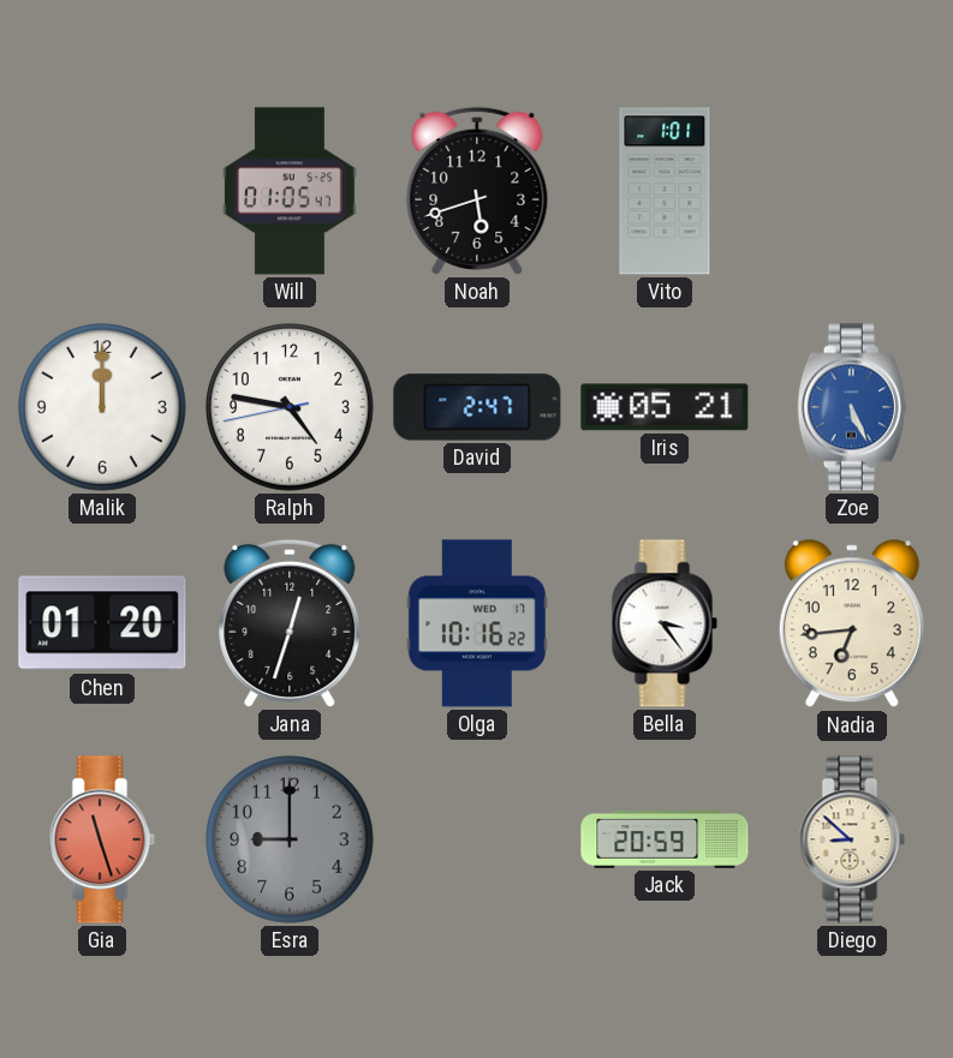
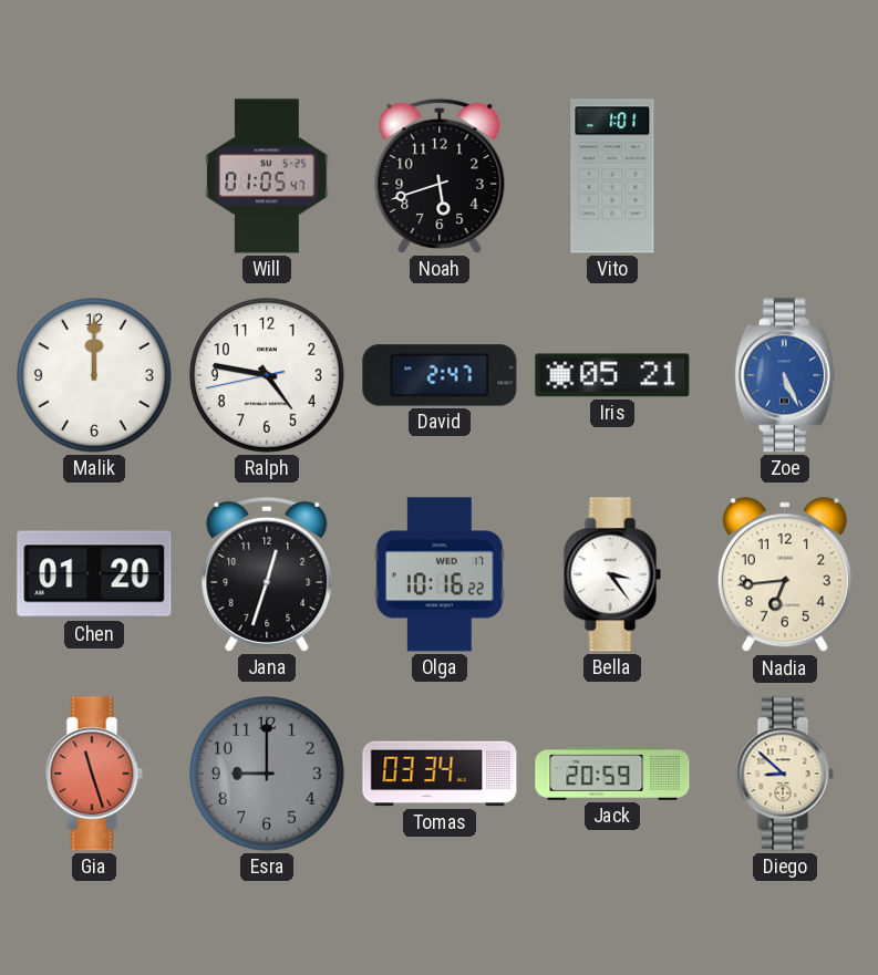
Tomas: none -> 03:34
